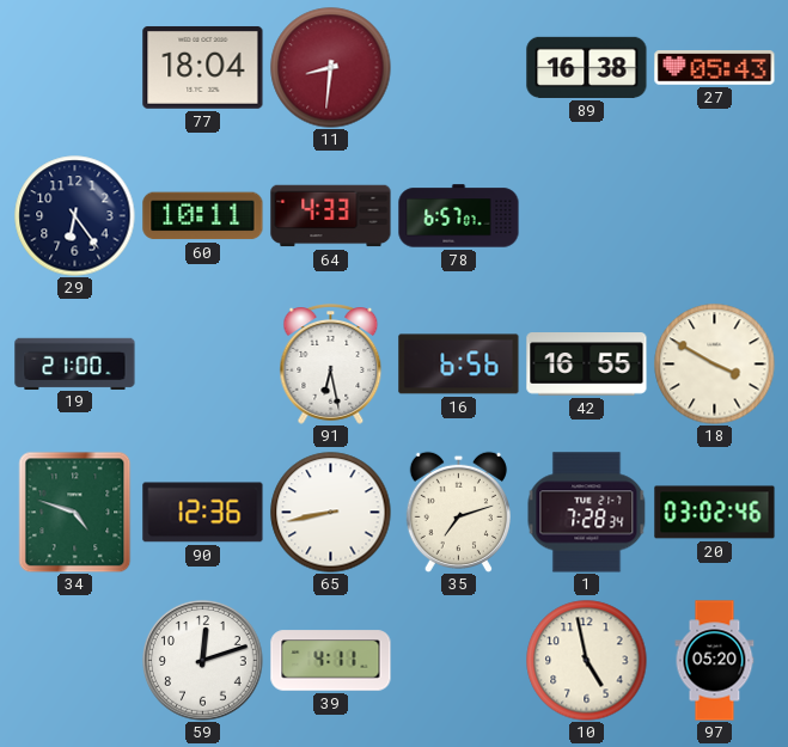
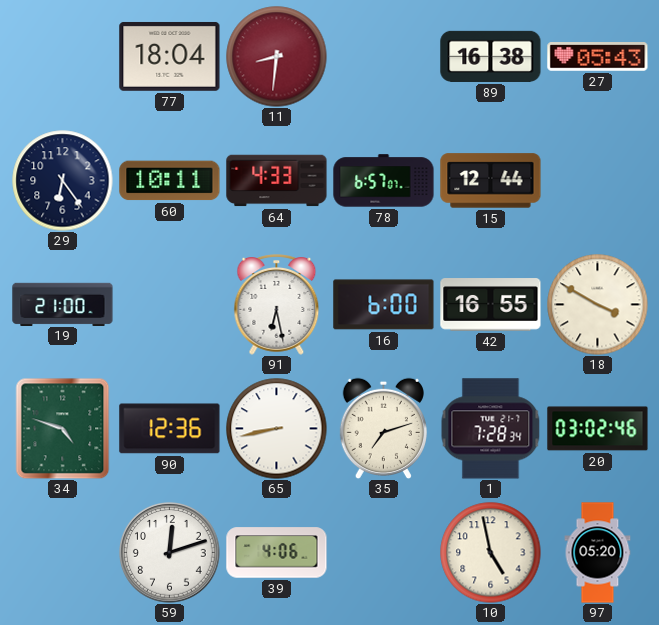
15: none -> 12:44
16: 6:56 -> 6:00
39: 4:11 -> 4:06
